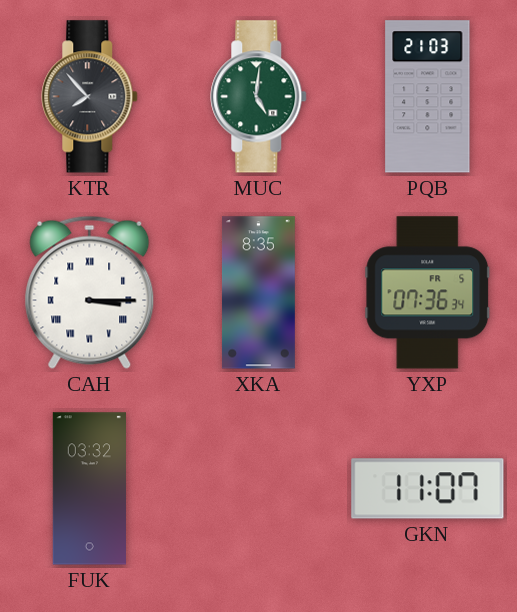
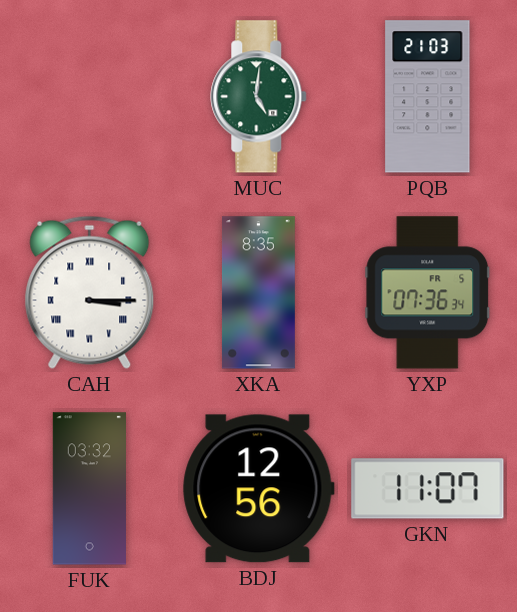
KTR: 7:53 -> none
BDJ: none -> 12:56
